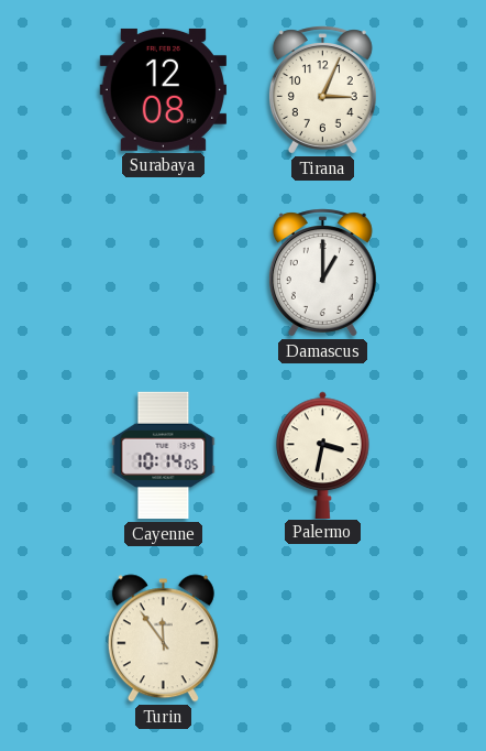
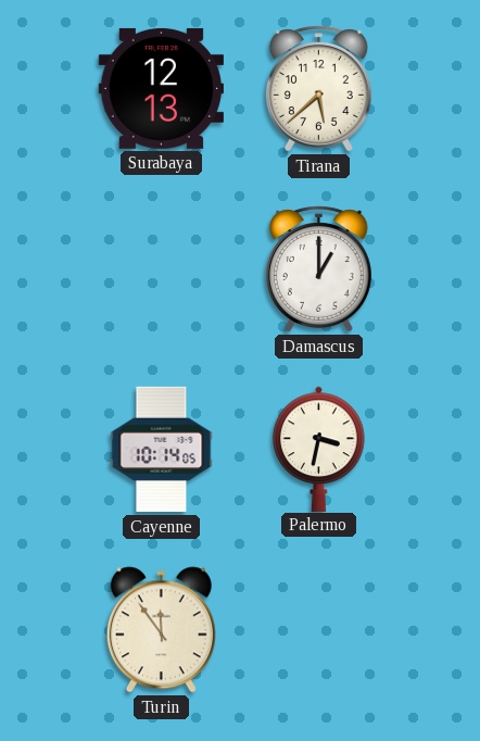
Surabaya: 12:08 -> 12:13
Tirana: 3:04 -> 5:38
